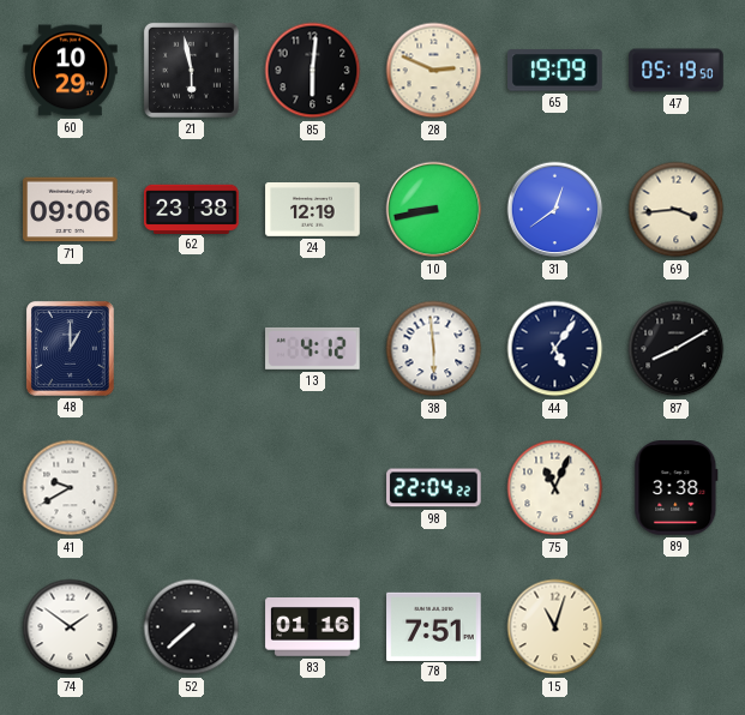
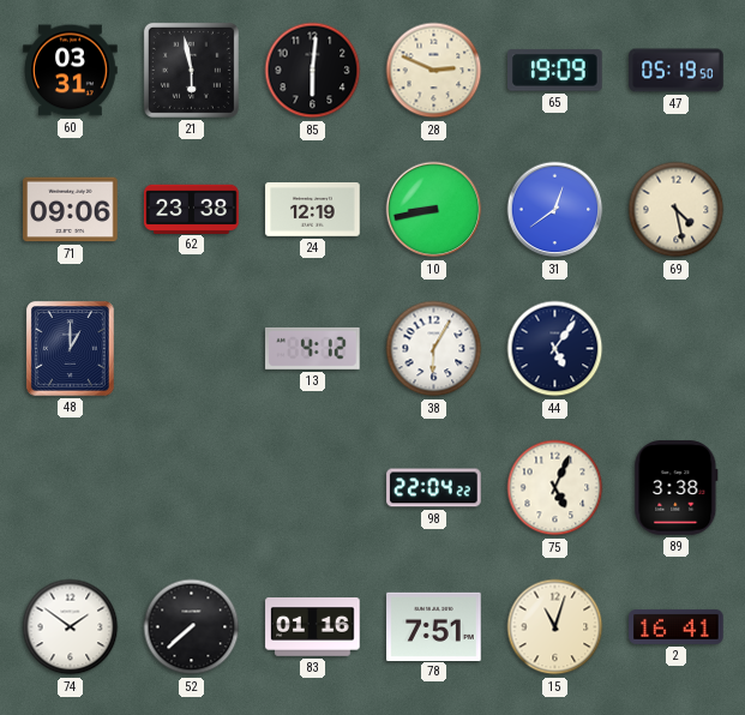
60: 10:29 -> 03:31
69: 3:44 -> 4:28
38: 5:59 -> 6:05
87: 8:10 -> none
41: 9:40 -> none
75: 11:04 -> 5:04
2: none -> 16:41
